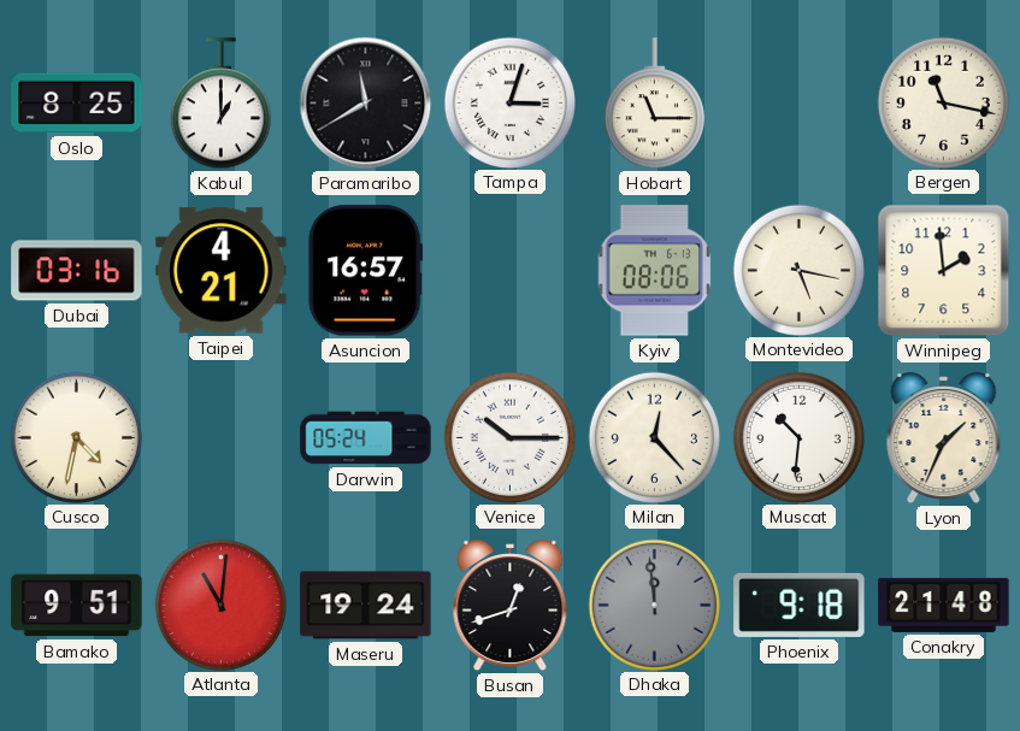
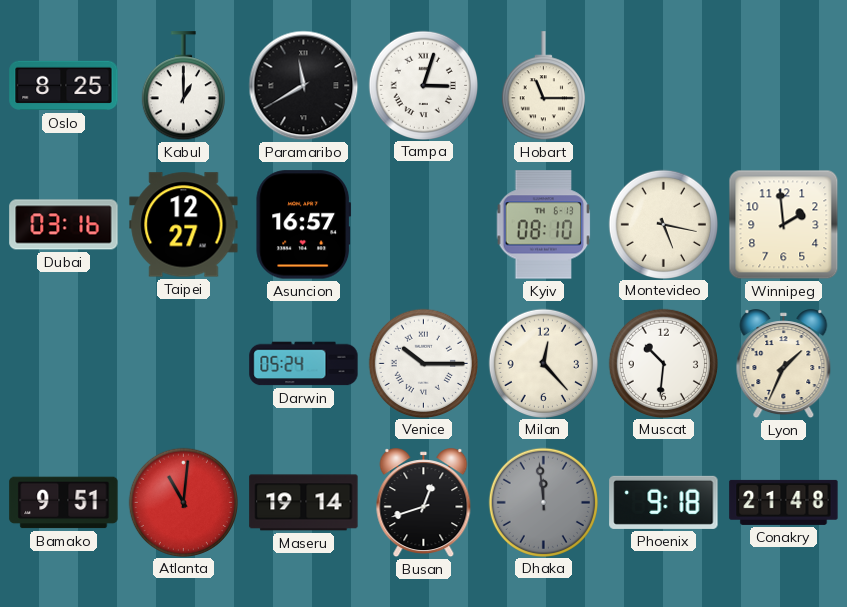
Bergen: 11:17 -> none
Taipei: 4:21 -> 12:27
Kyiv: 08:06 -> 08:10
Cusco: 4:32 -> none
Maseru: 19:24 -> 19:14
